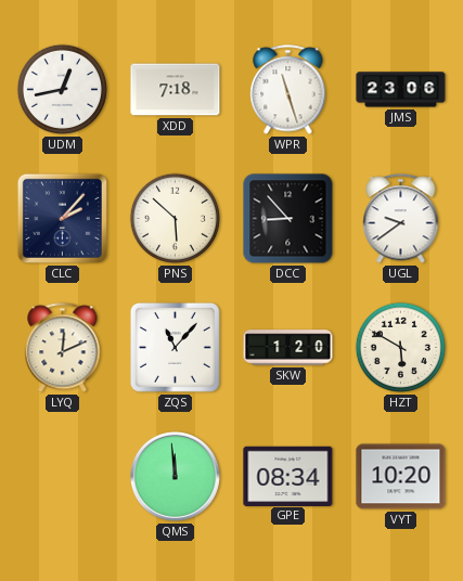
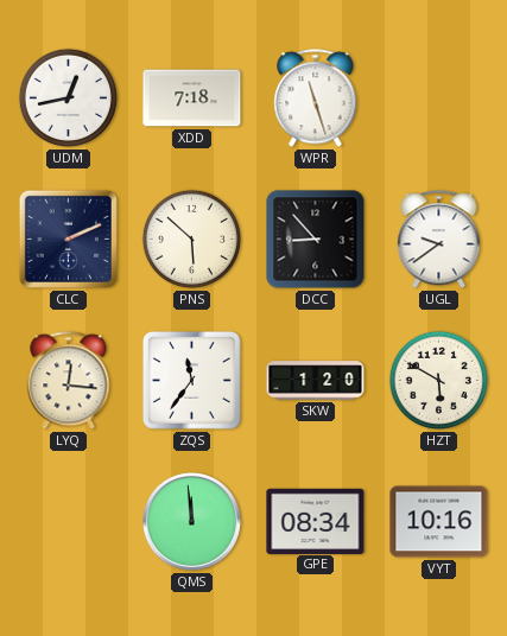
JMS: 23:06 -> none
CLC: 2:07 -> 2:11
LYQ: 12:11 -> 12:16
ZQS: 11:07 -> 11:36
VYT: 10:20 -> 10:16
